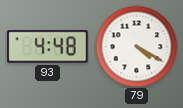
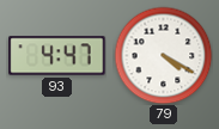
93: 4:48 -> 4:47
